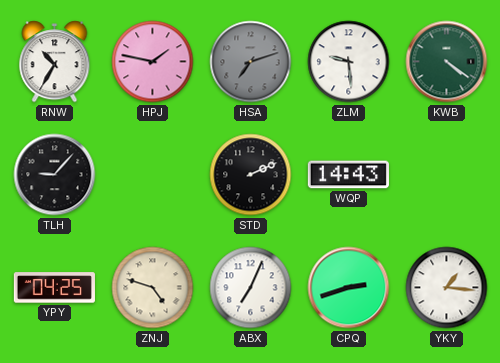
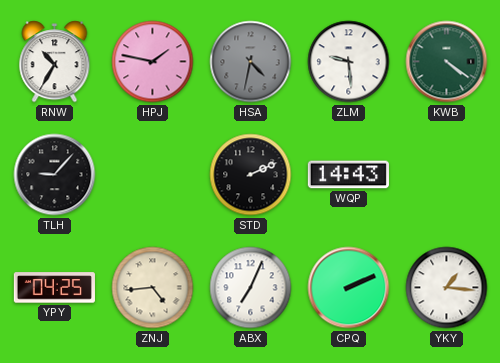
HSA: 7:12 -> 4:32
ZNJ: 4:48 -> 4:44
CPQ: 2:42 -> 2:11
